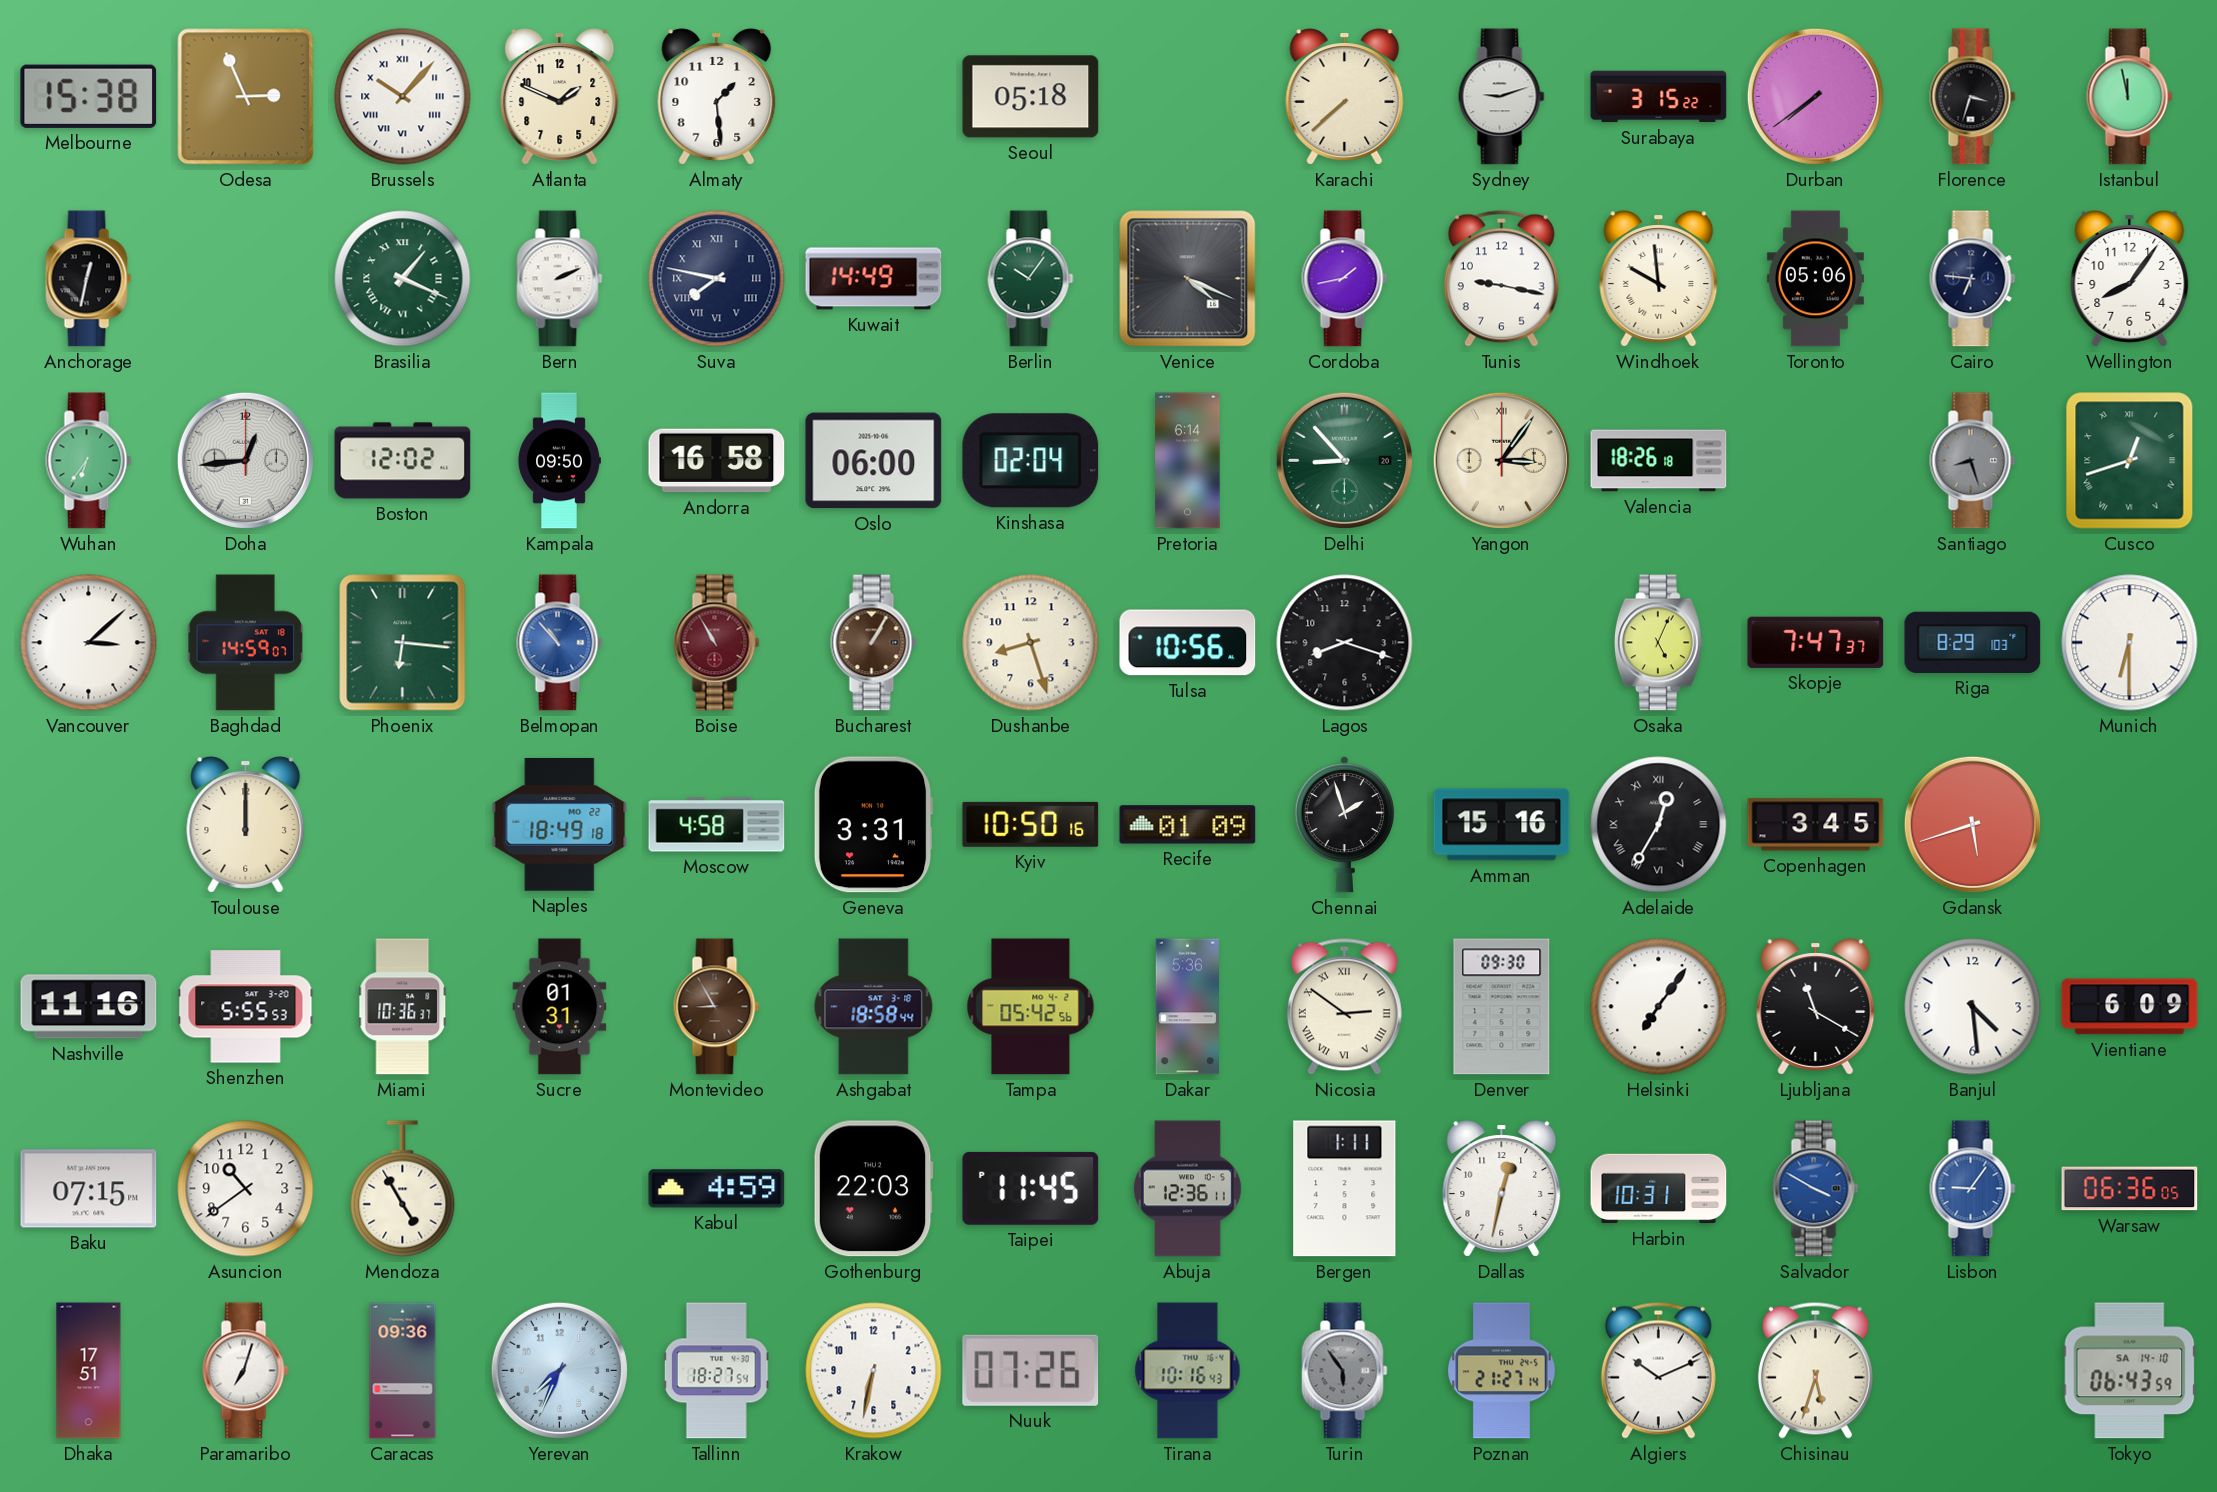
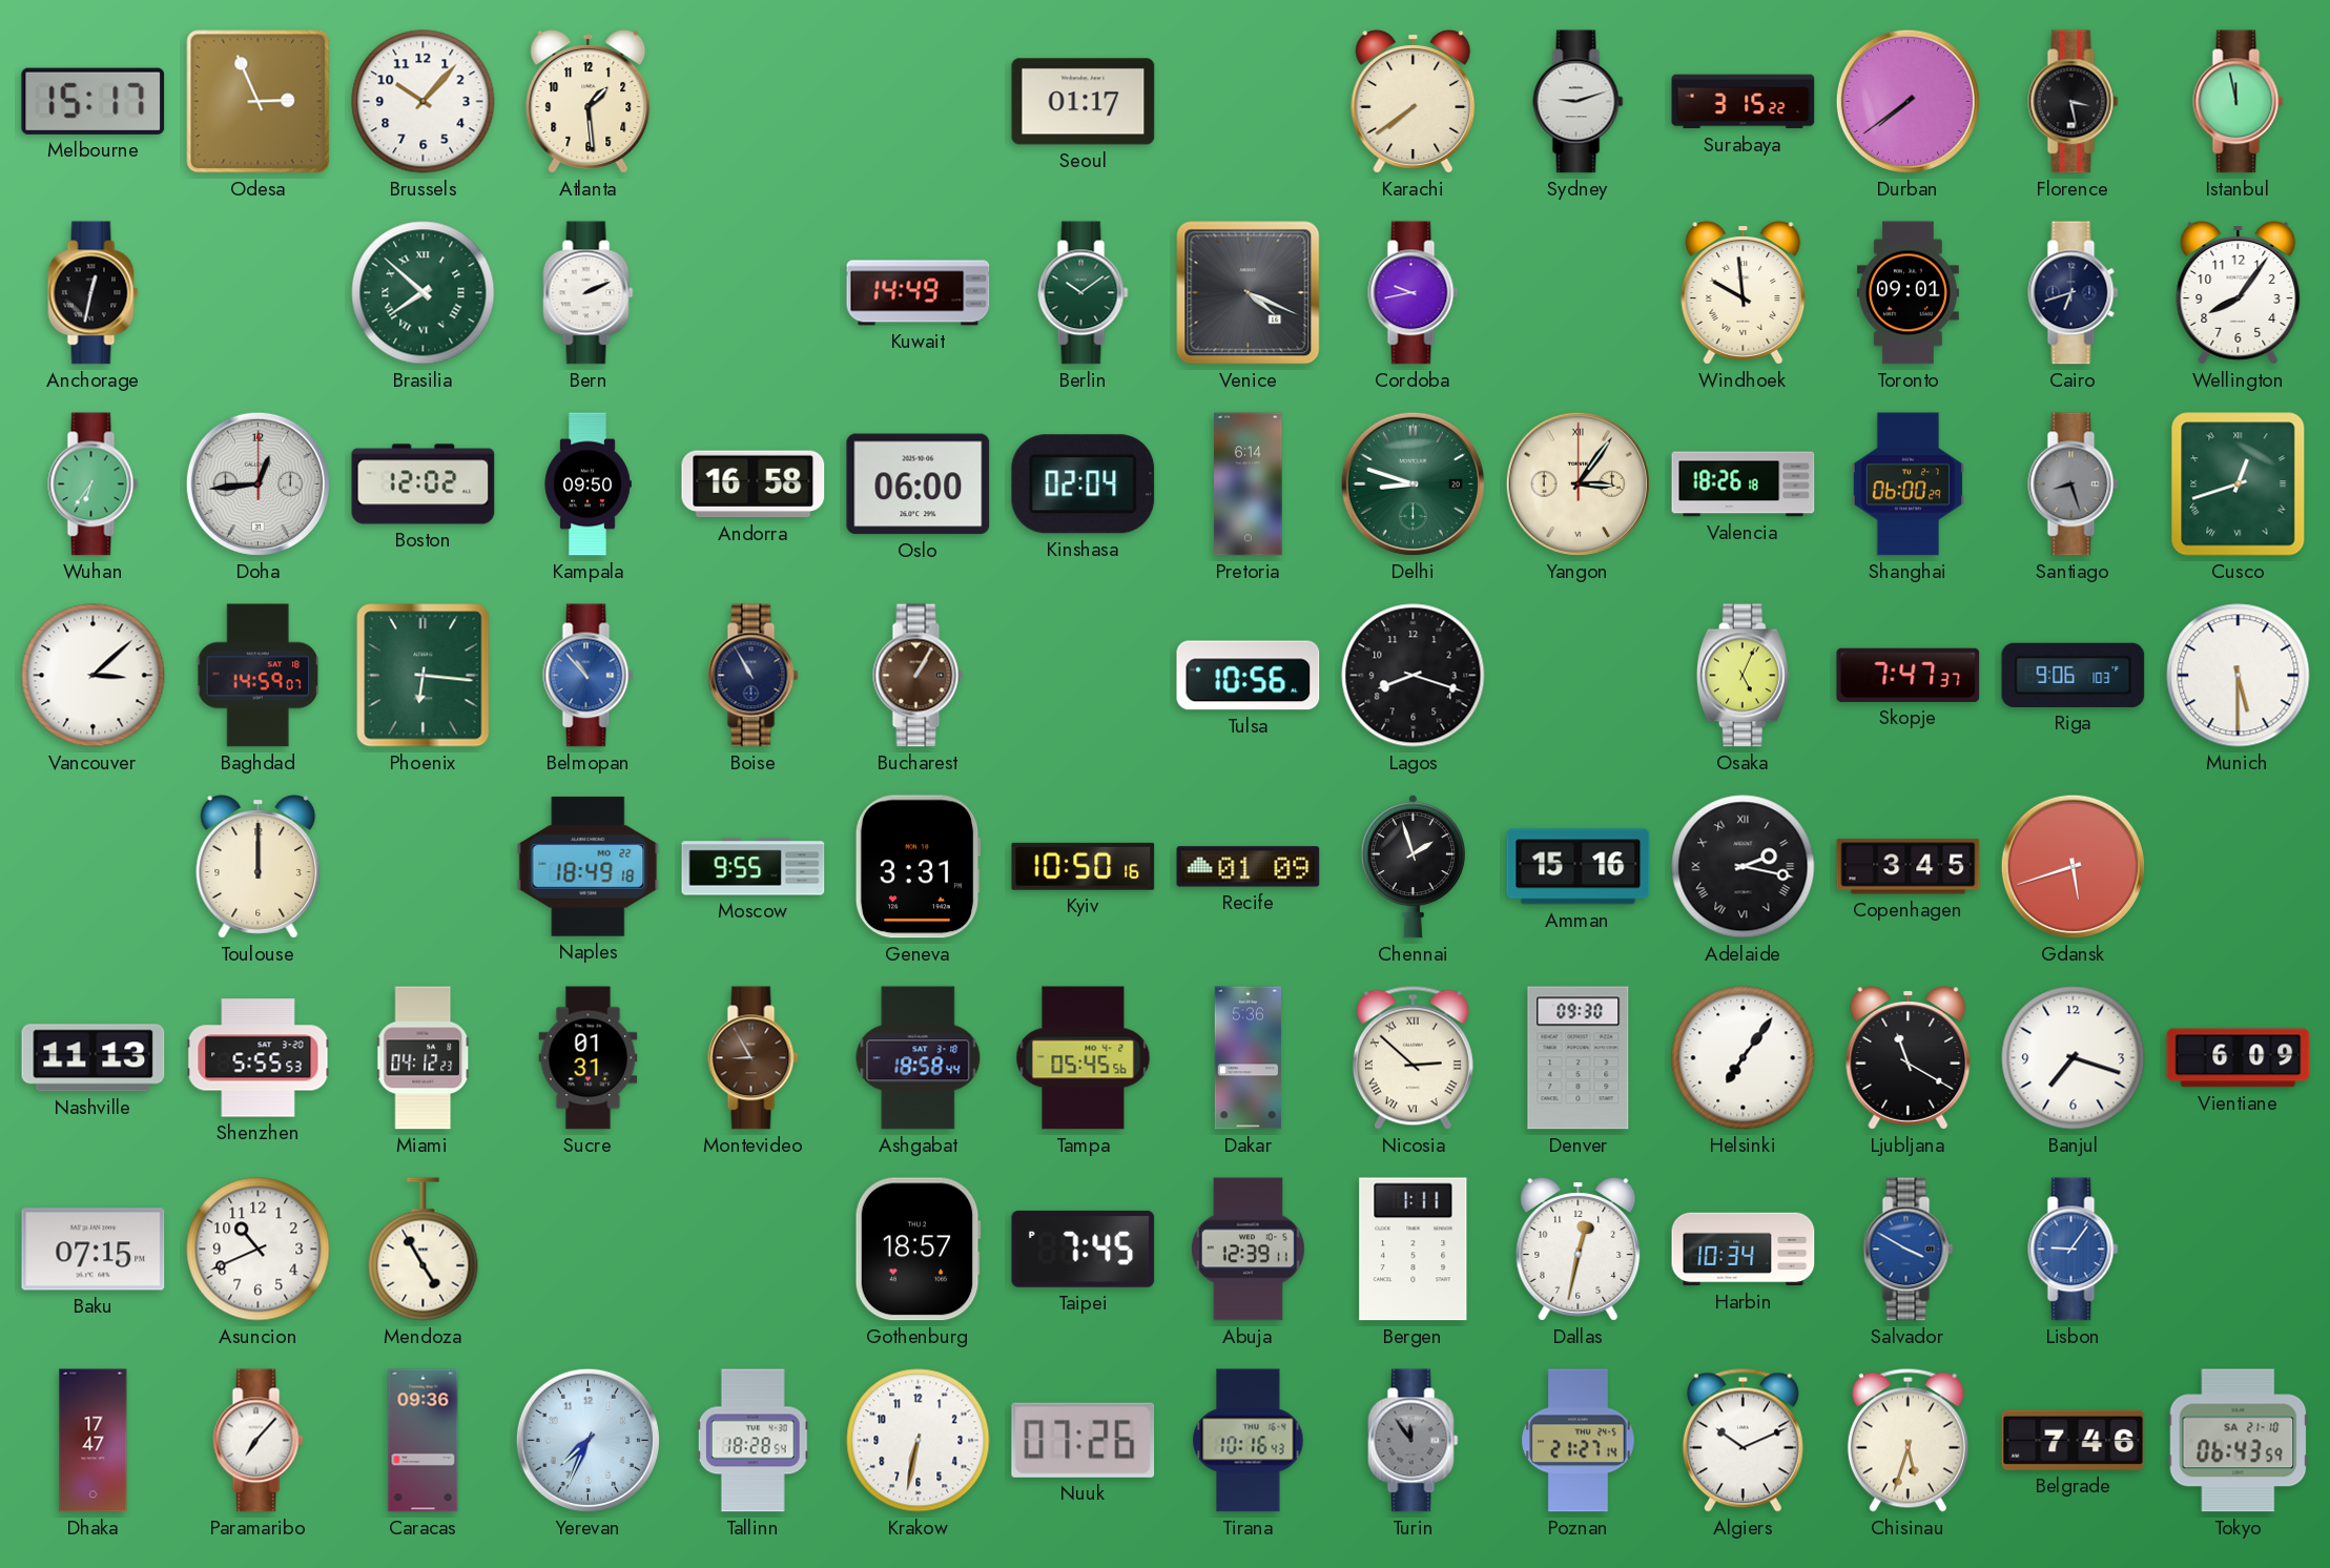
Melbourne: 15:38 -> 15:17
Brussels numerals: Roman -> Arabic
Atlanta: 1:49 -> 1:29
Almaty: 1:29 -> none
Seoul: 05:18 -> 01:17
Karachi: 7:38 -> 7:39
Florence: 3:33 -> 3:28
Brasilia: 1:19 -> 7:52
Suva: 7:47 -> none
Berlin: 10:06 -> 10:09
Cordoba: 1:43 -> 9:43
Tunis: 9:17 -> none
Toronto: 05:06 -> 09:01
Cairo: 6:46 -> 6:42
Delhi: 8:53 -> 8:48
Shanghai: none -> 06:00
Boise dial: burgundy -> navy
Dushanbe: 8:27 -> none
Riga: 8:29 -> 9:06
Munich: 6:30 -> 5:30
Moscow: 4:58 -> 9:55
Adelaide: 12:35 -> 2:17
Nashville: 11:16 -> 11:13
Miami: 10:36 -> 04:12
Tampa: 05:42 -> 05:45
Nicosia: 2:51 -> 2:52
Banjul: 4:29 -> 7:18
Asuncion: 10:39 -> 10:41
Kabul: 4:59 -> none
Gothenburg: 22:03 -> 18:57
Taipei: 11:45 -> 7:45
Abuja: 12:36 -> 12:39
Harbin: 10:31 -> 10:34
Warsaw: 06:36 -> none
Dhaka: 17:51 -> 17:47
Paramaribo: 7:03 -> 7:07
Tallinn: 18:27 -> 18:28
Turin: 5:54 -> 11:54
Belgrade: none -> 7:46
Tokyo date: SA 14-10 -> SA 21-10
